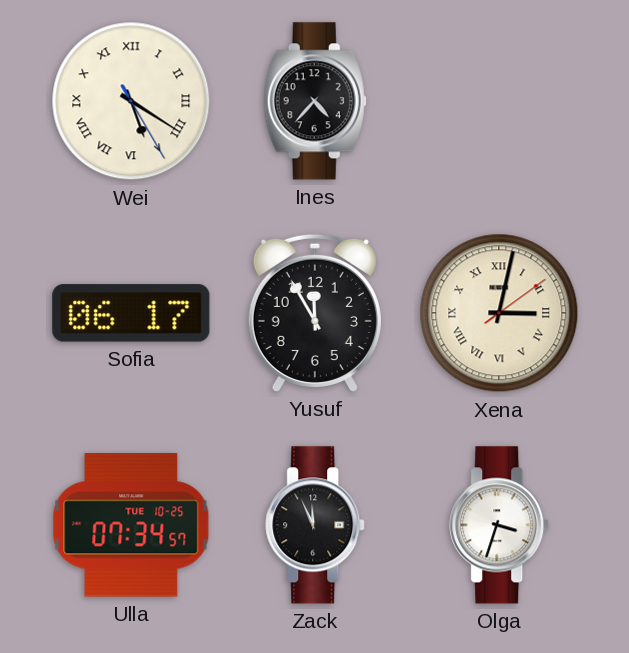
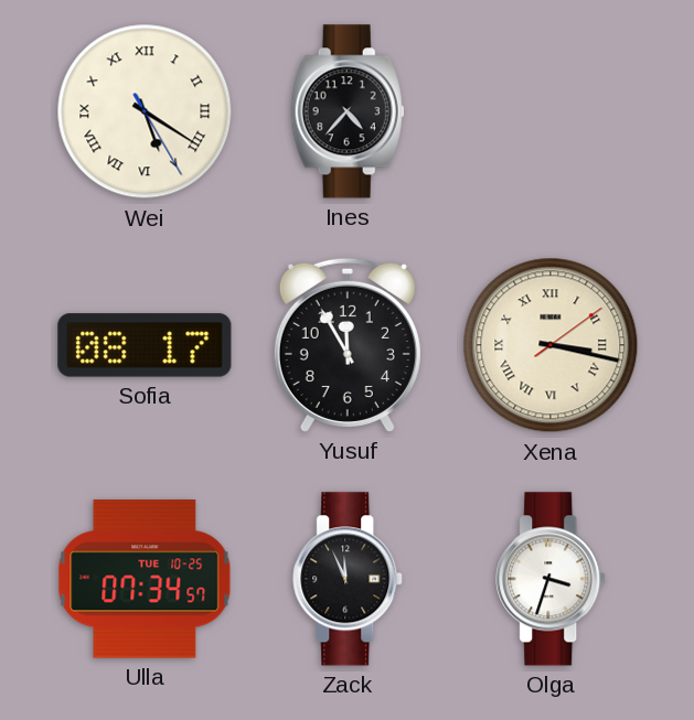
Sofia: 06:17 -> 08:17
Xena: 3:02 -> 3:17
